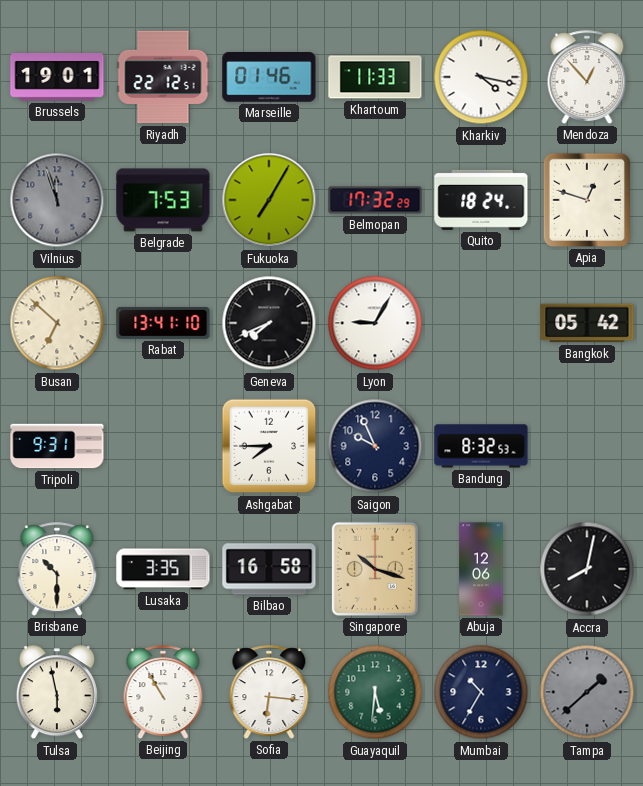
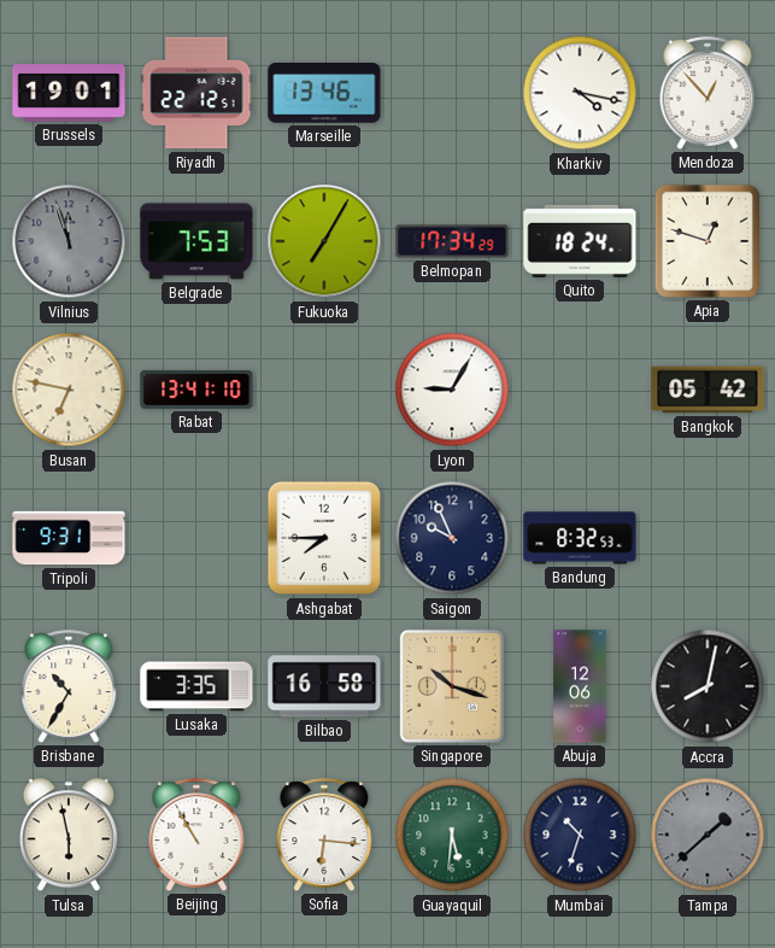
Marseille: 01:46 -> 13:46
Khartoum: 11:33 -> none
Belmopan: 17:32 -> 17:34
Busan: 6:52 -> 6:47
Geneva: 7:41 -> none
Brisbane: 10:30 -> 10:35
Mumbai: 10:35 -> 10:33
